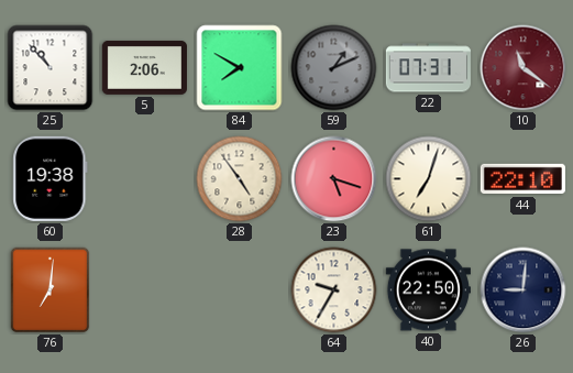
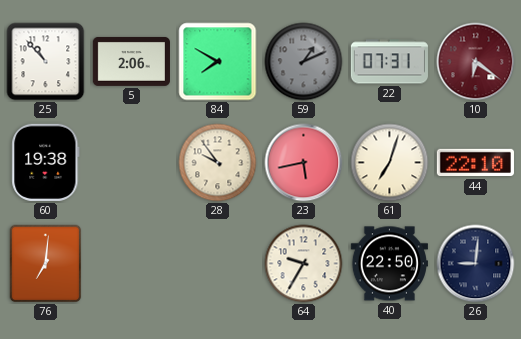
10: 11:21 -> 6:21
28: 4:54 -> 9:54
23: 5:18 -> 5:43
